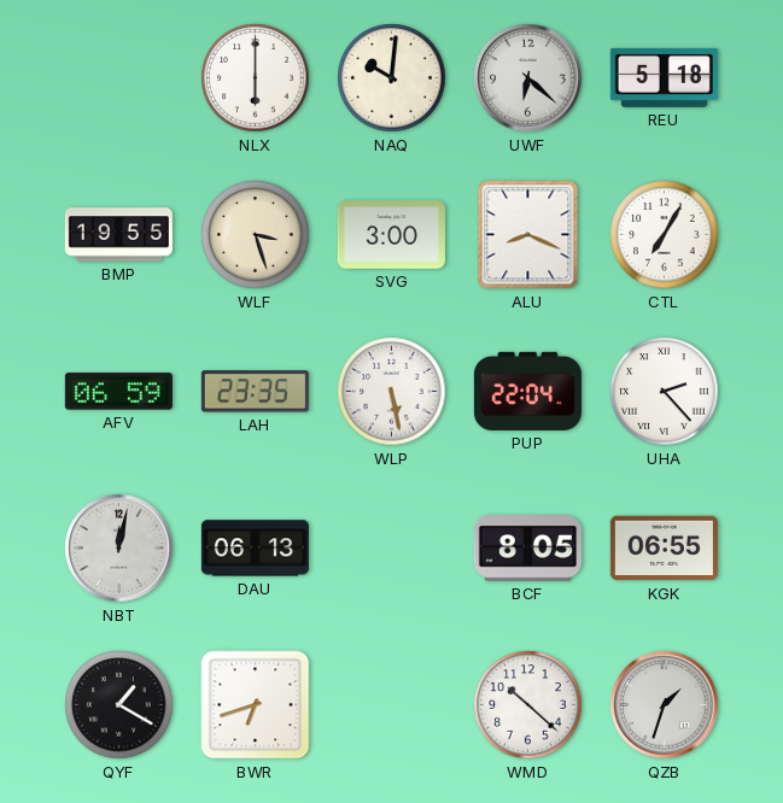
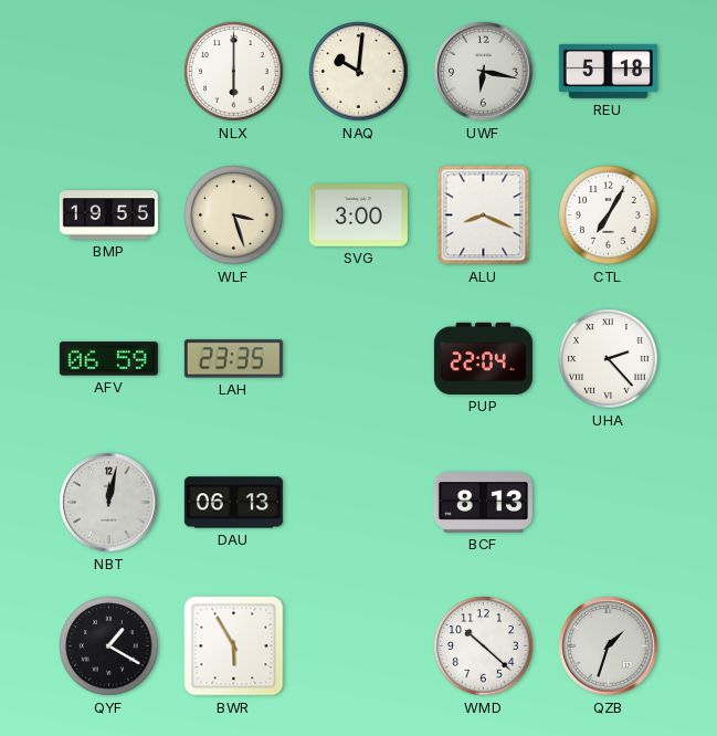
UWF: 6:22 -> 6:17
WLP: 5:28 -> none
BCF: 8:05 -> 8:13
KGK: 06:55 -> none
BWR: 6:42 -> 5:55
